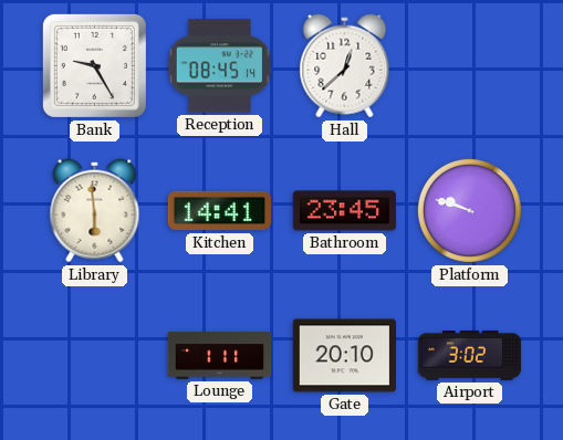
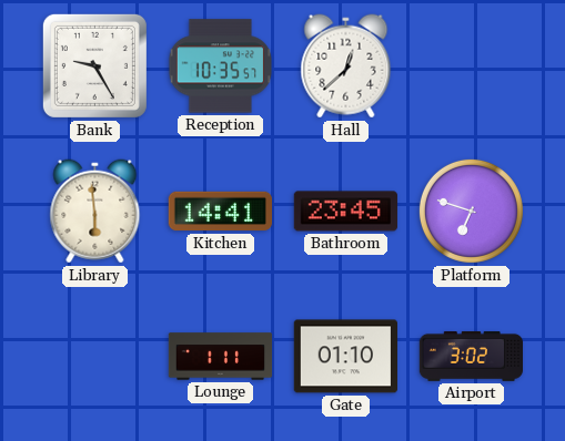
Reception: 08:45 -> 10:35
Platform: 9:48 -> 6:48
Gate: 20:10 -> 01:10
